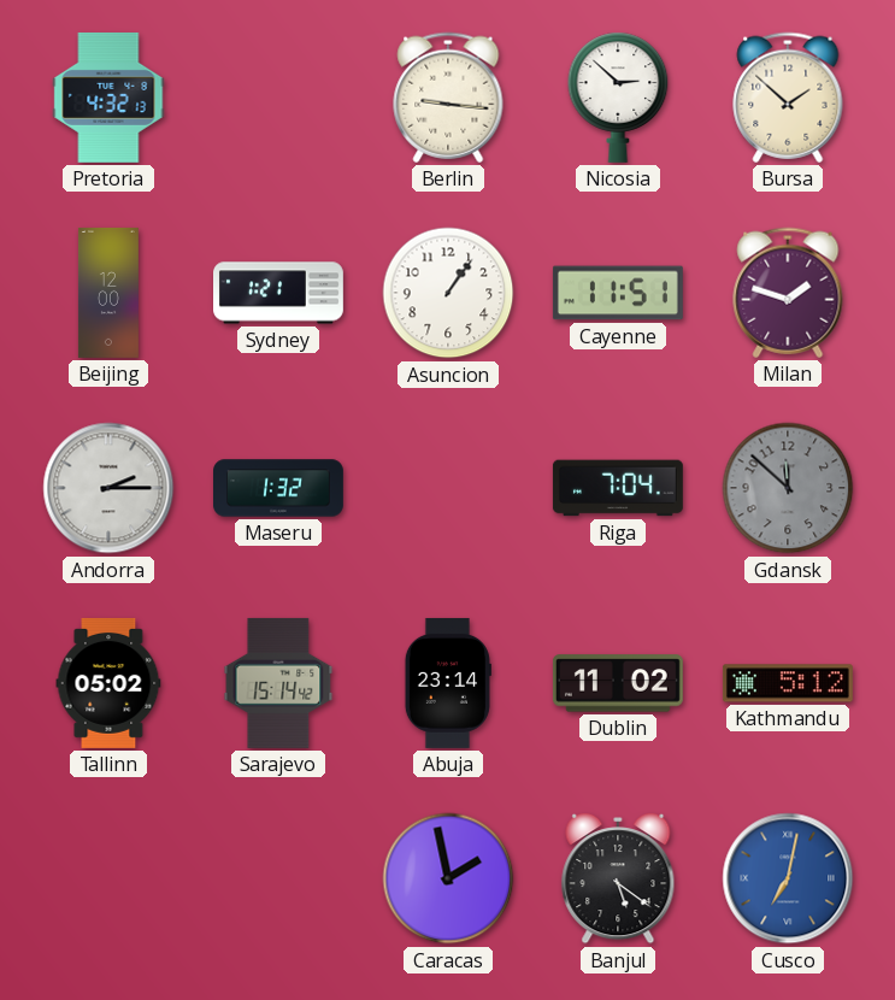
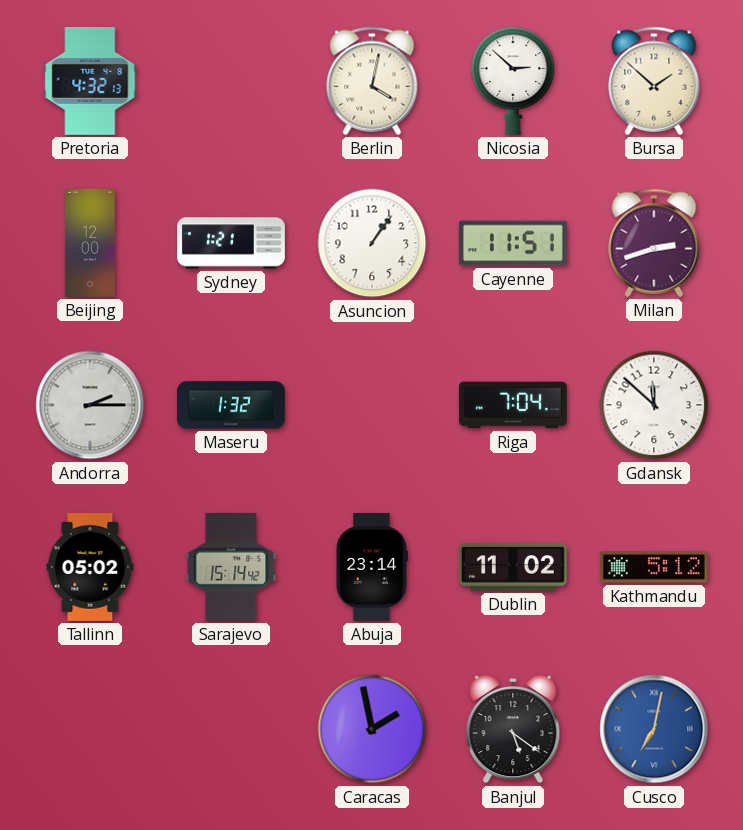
Berlin: 9:16 -> 4:02
Milan: 1:48 -> 2:42
Gdansk dial: grey -> white
